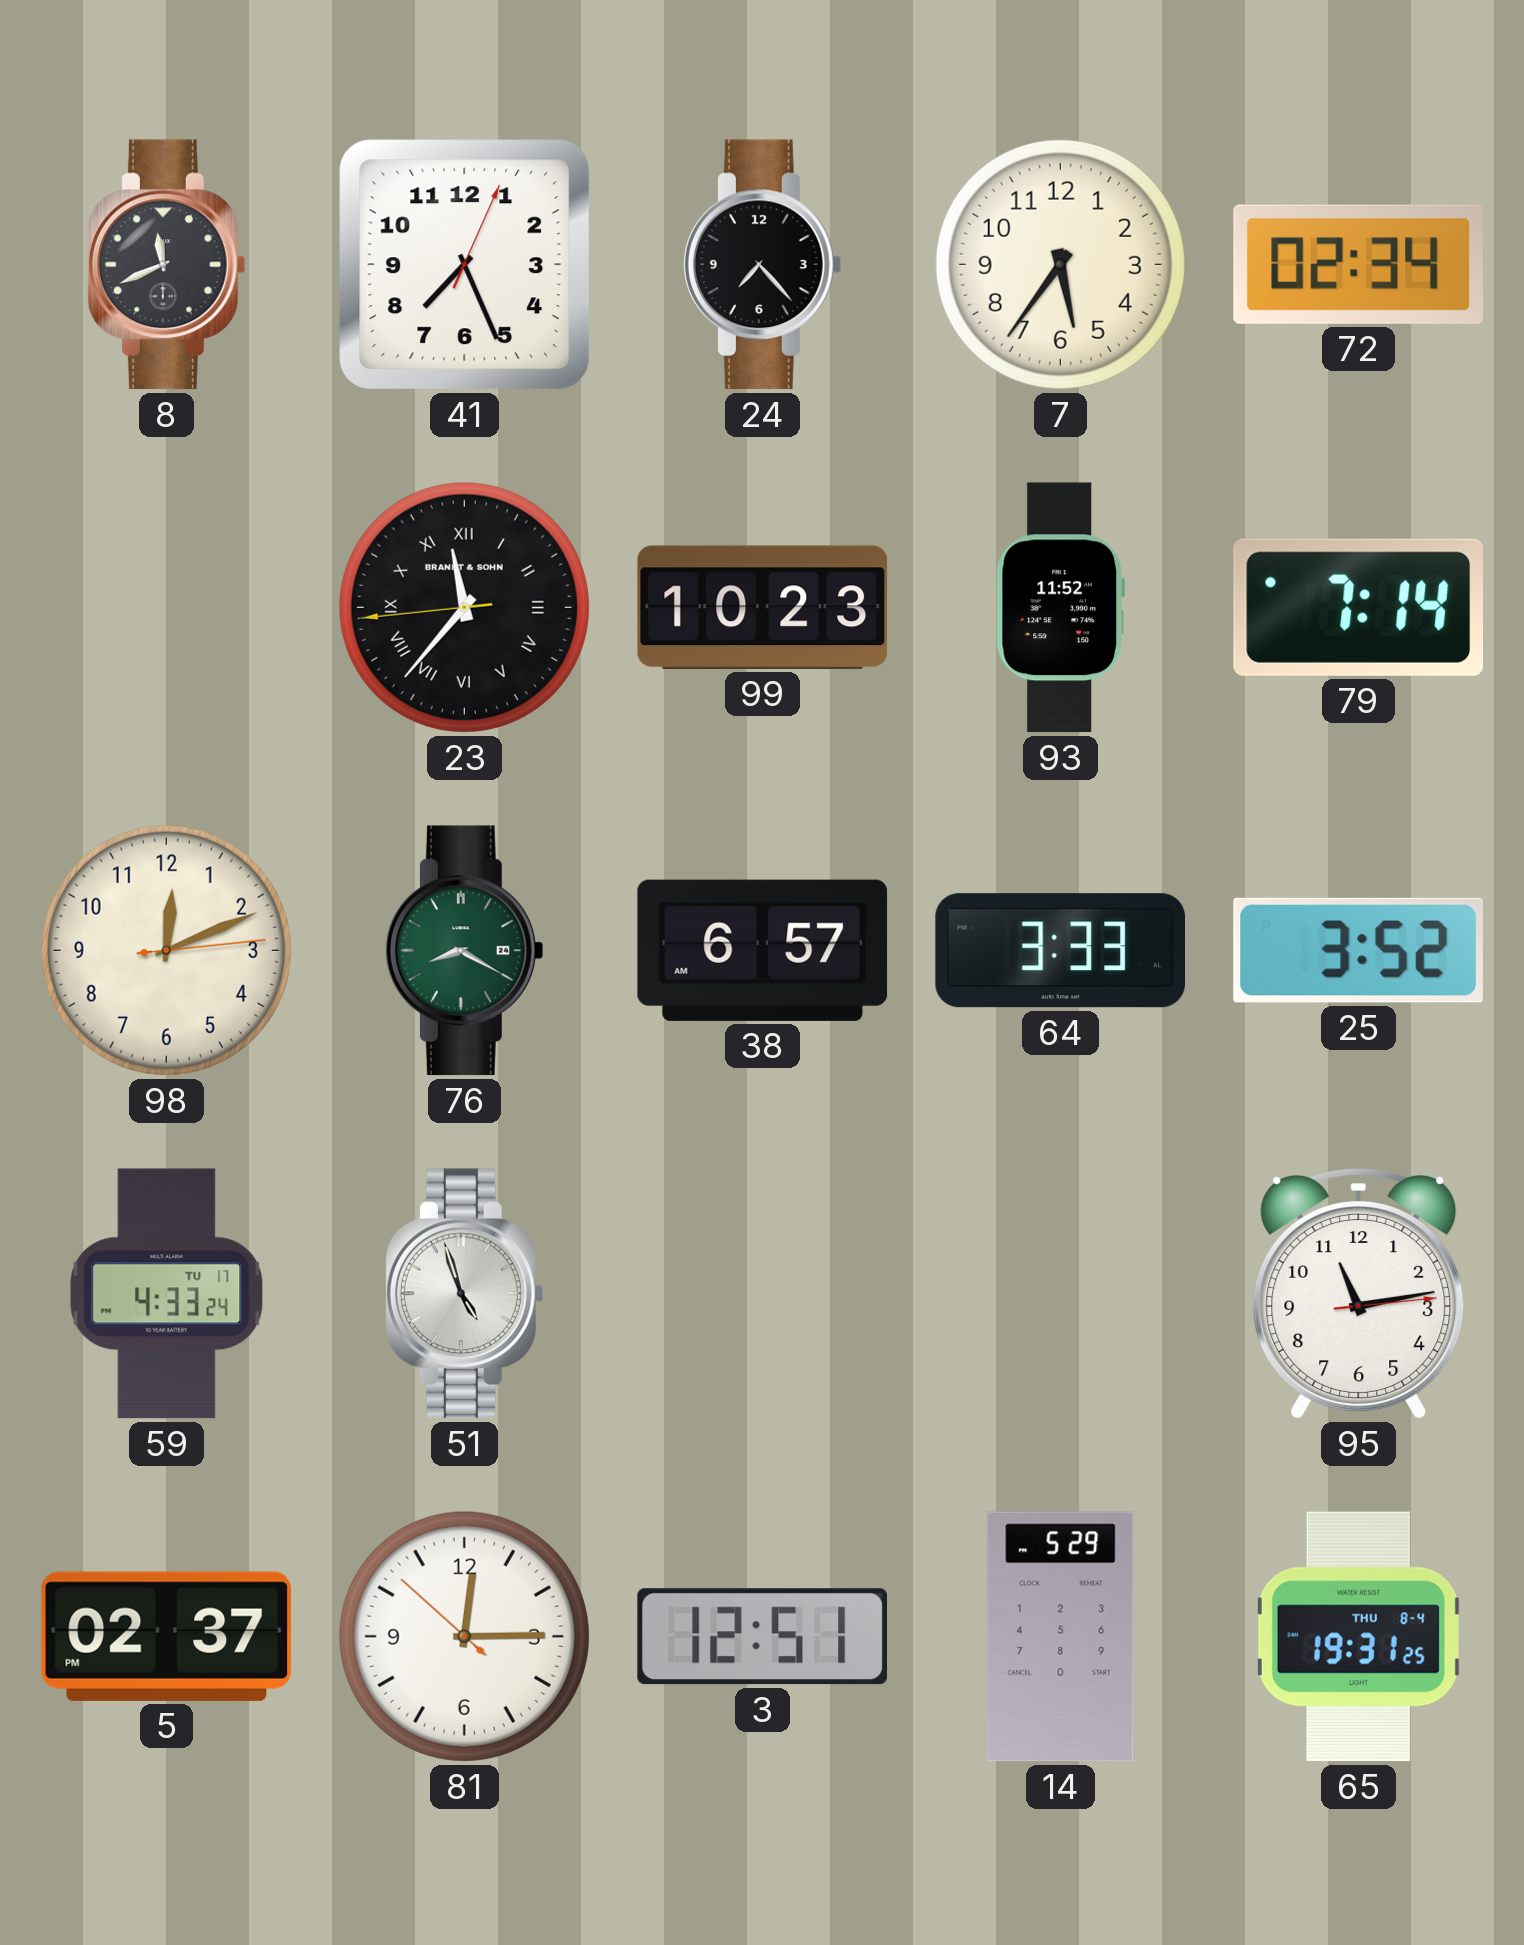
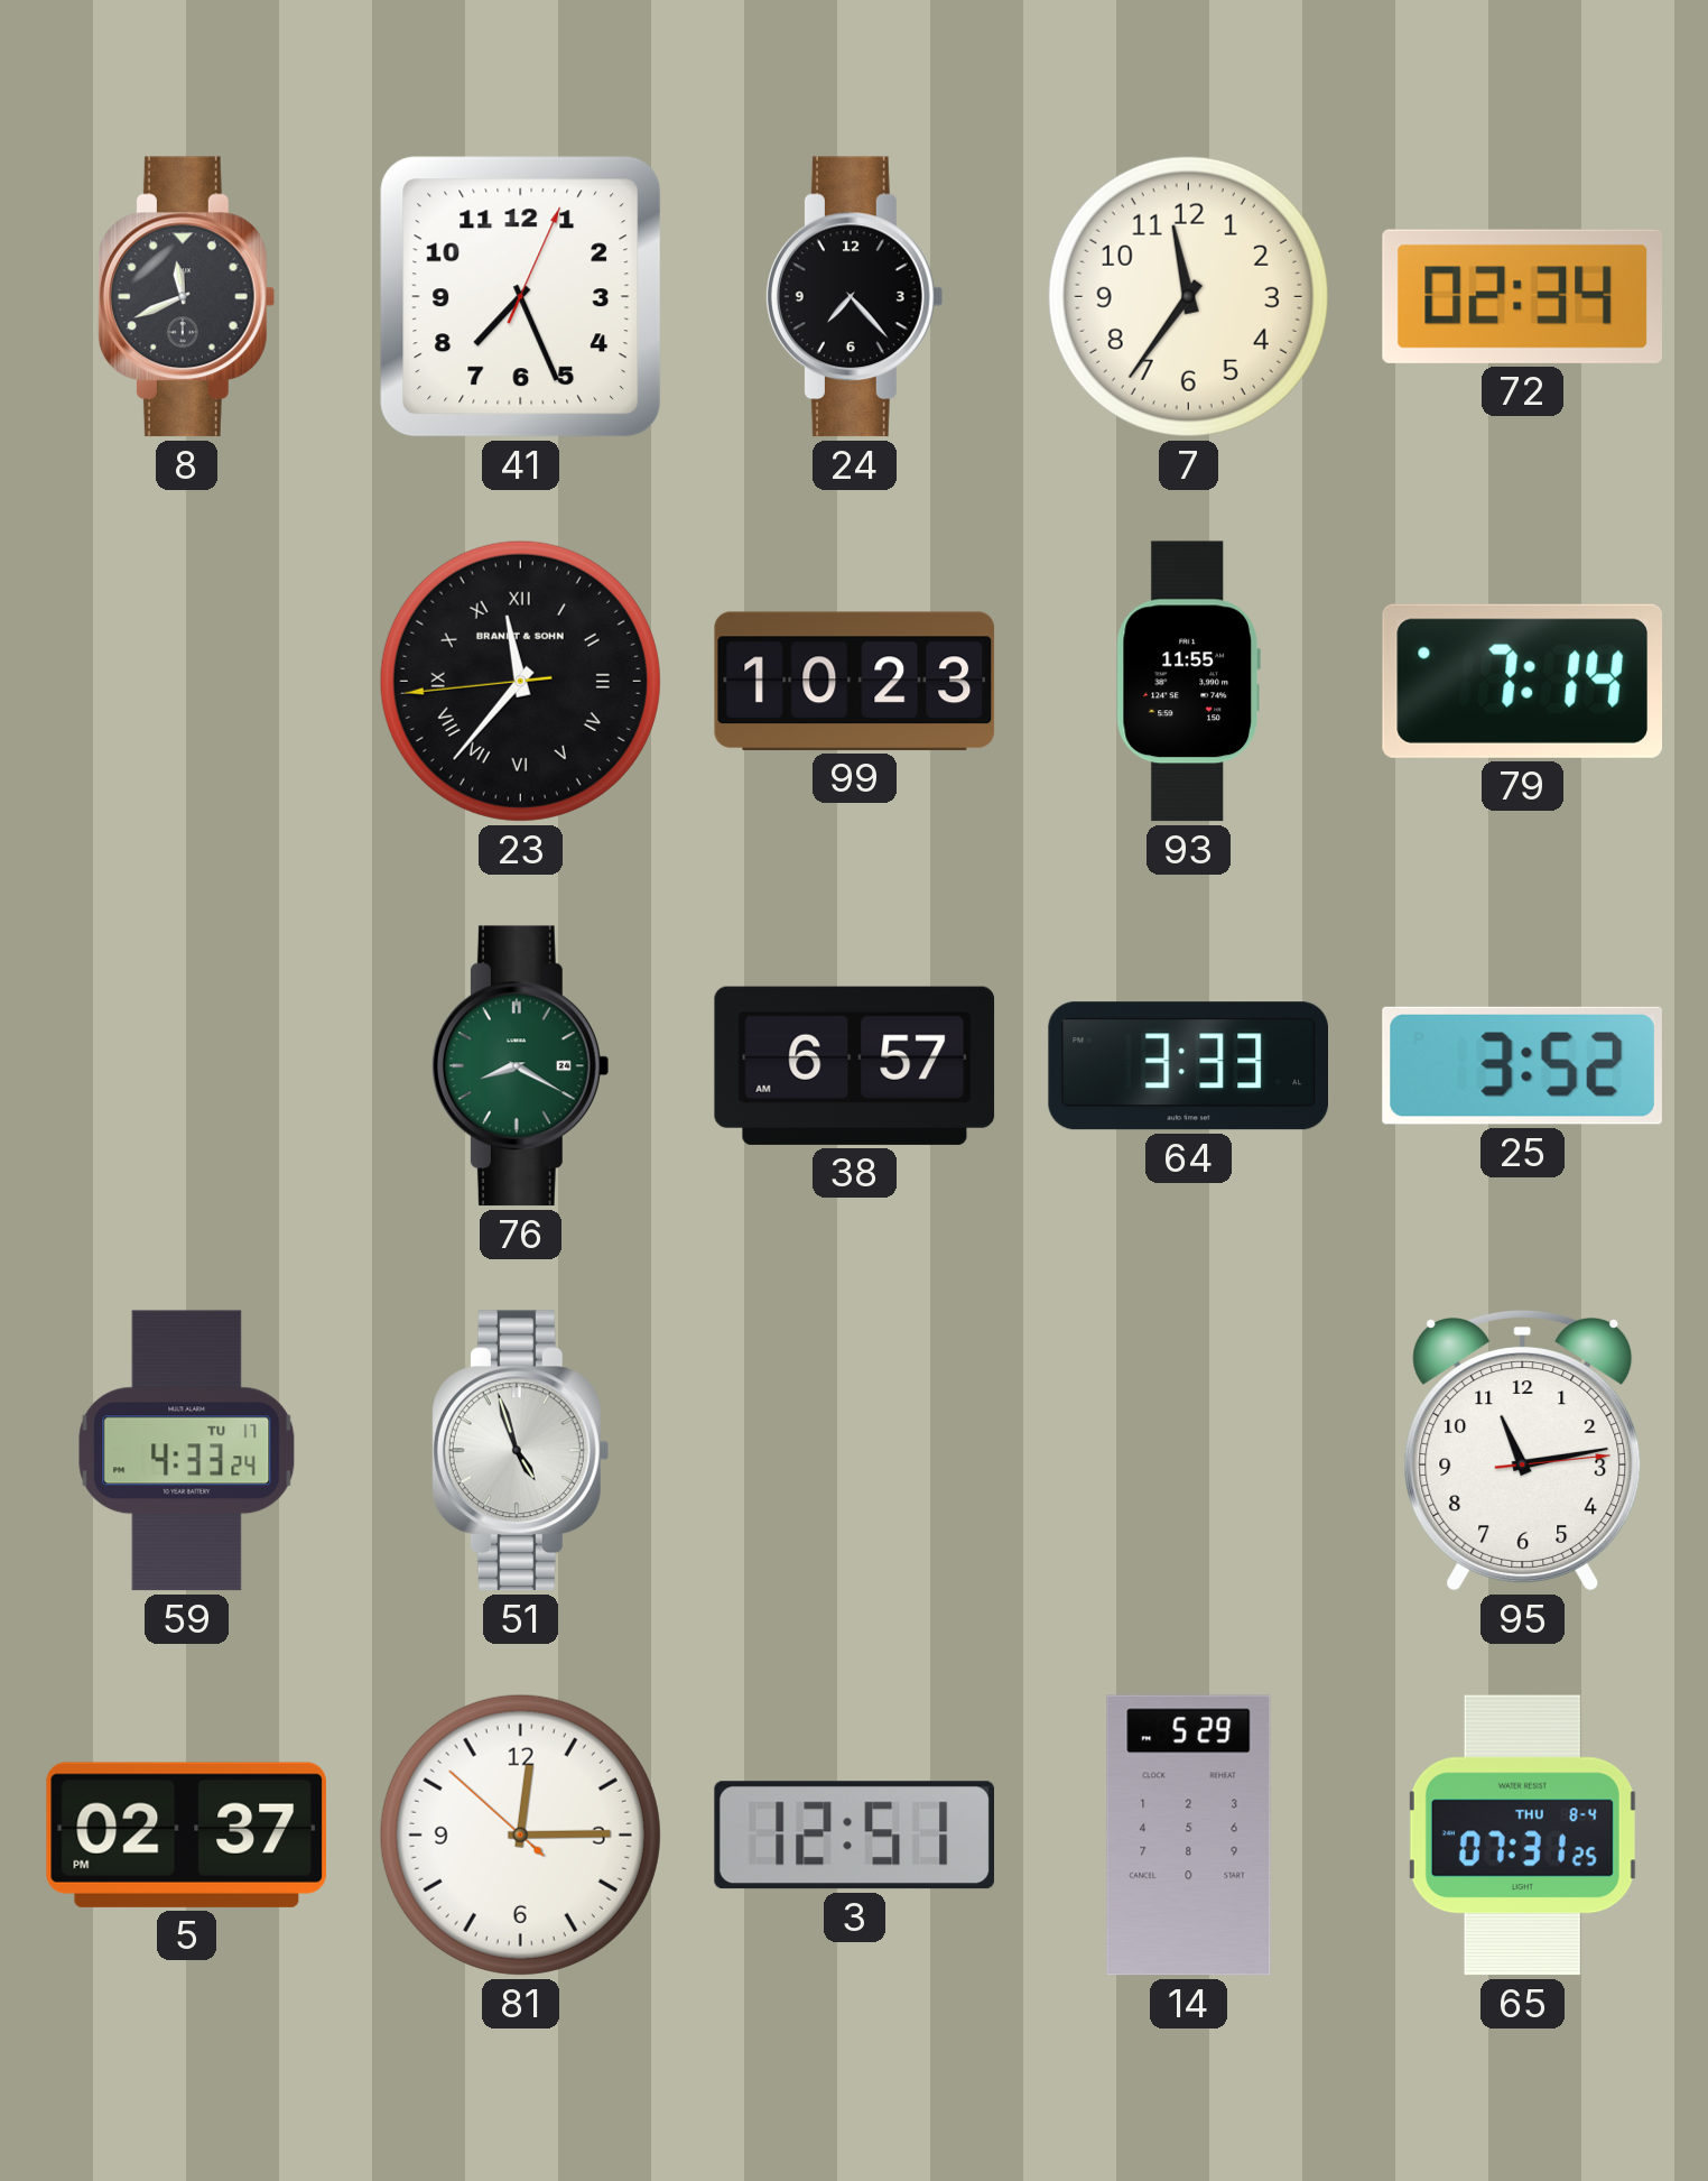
7: 5:36 -> 11:36
93: 11:52 -> 11:55
98: 12:11 -> none
65: 19:31 -> 07:31
